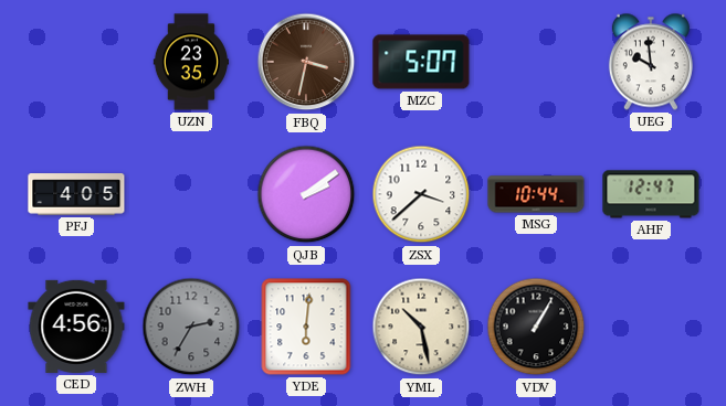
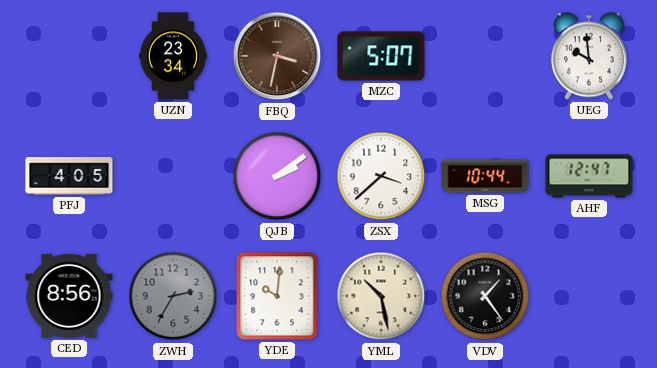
UZN: 23:35 -> 23:34
CED: 4:56 -> 8:56
YDE: 6:01 -> 10:01
VDV: 1:05 -> 1:24
